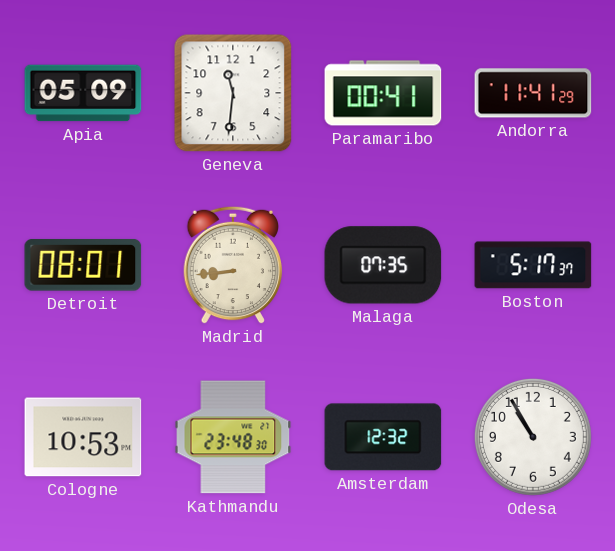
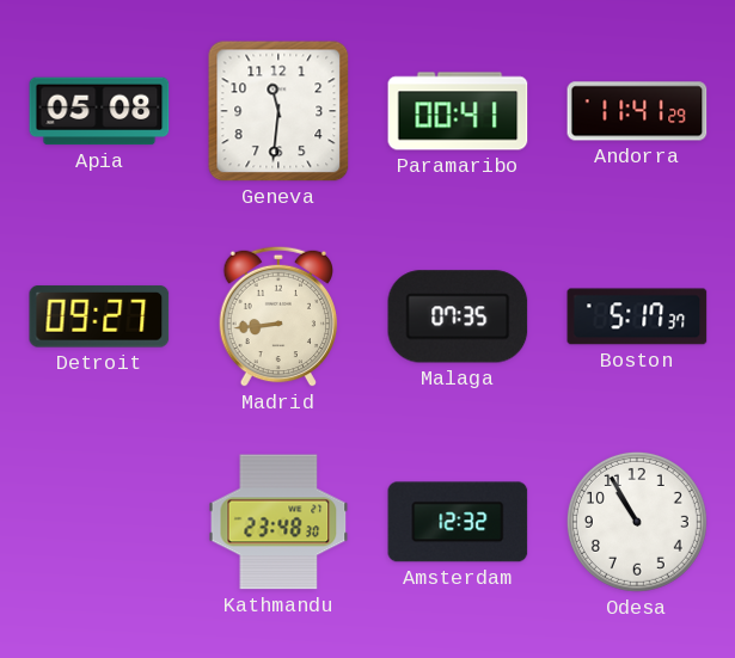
Apia: 05:09 -> 05:08
Detroit: 08:01 -> 09:27
Cologne: 10:53 -> none
